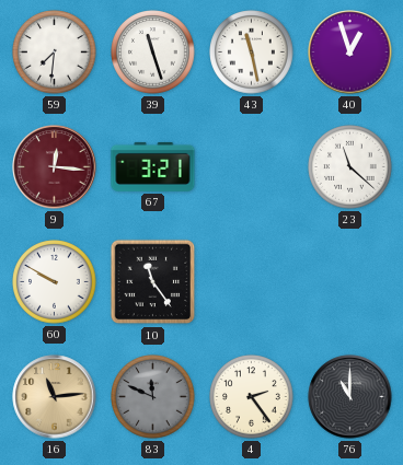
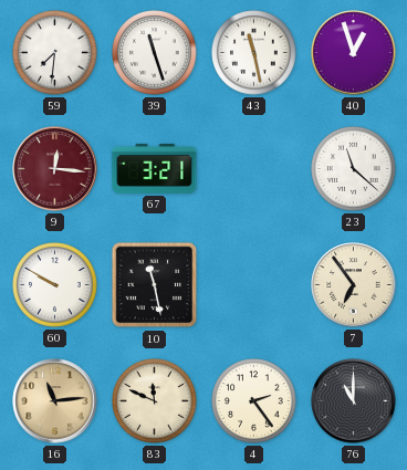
10: 11:24 -> 11:28
7: none -> 6:54
83 dial: grey -> cream
